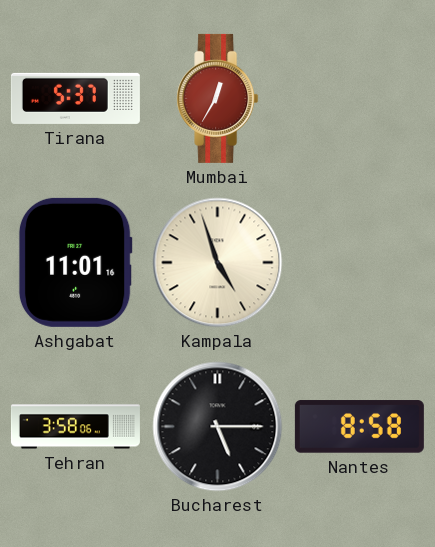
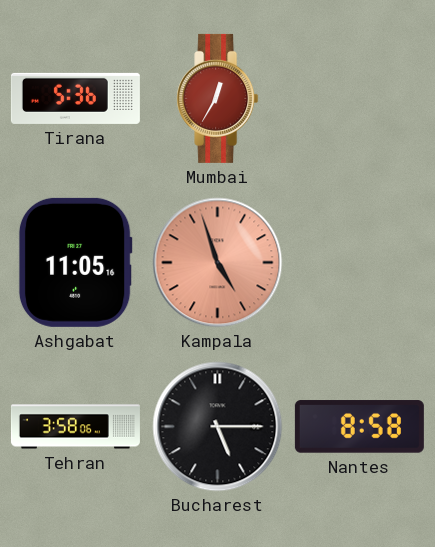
Tirana: 5:37 -> 5:36
Ashgabat: 11:01 -> 11:05
Kampala dial: cream -> salmon
